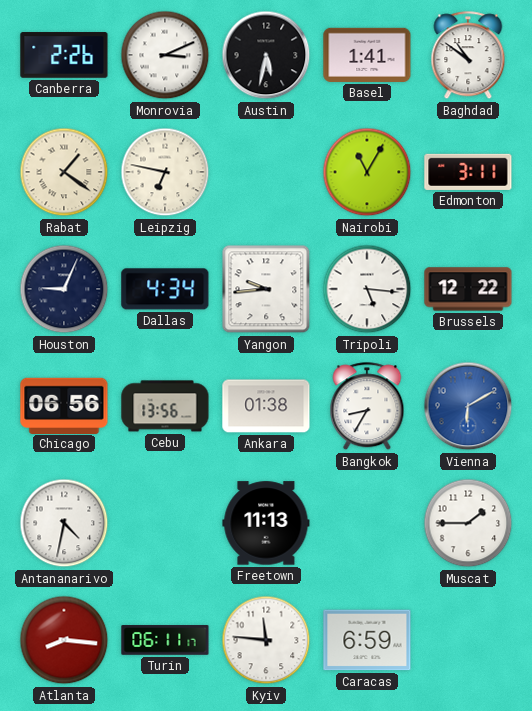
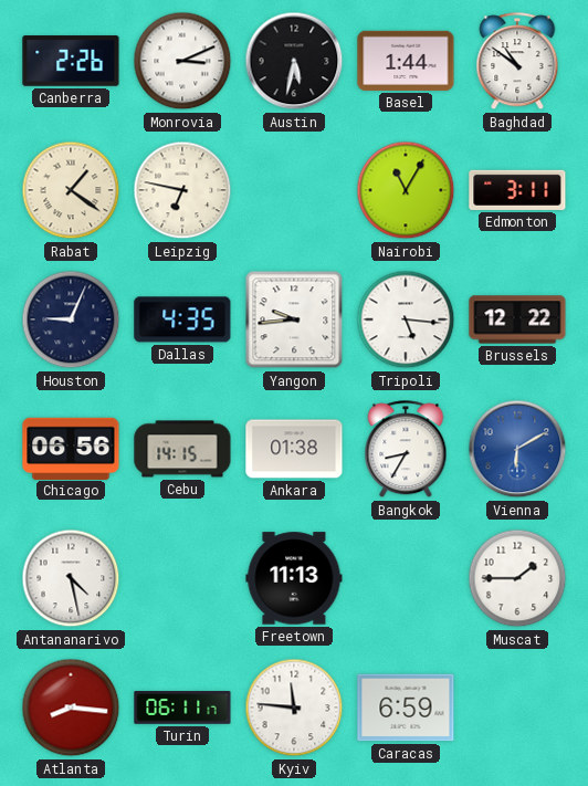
Basel: 1:41 -> 1:44
Dallas: 4:34 -> 4:35
Cebu: 13:56 -> 14:15
Antananarivo: 4:32 -> 4:28
